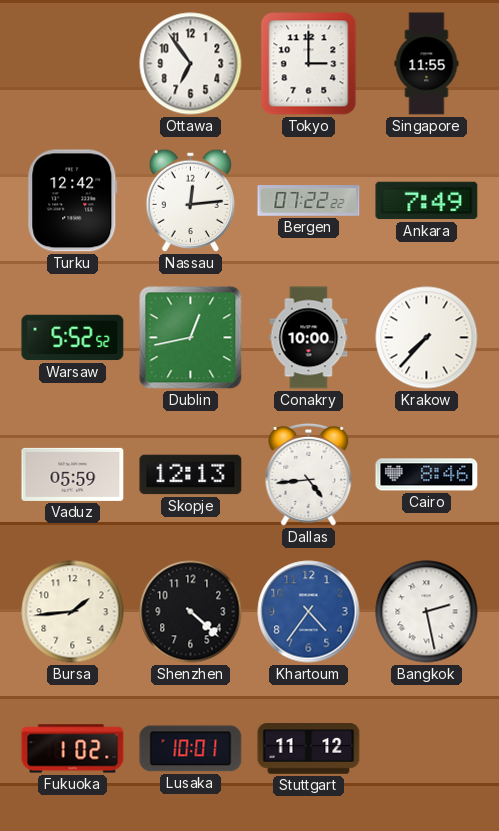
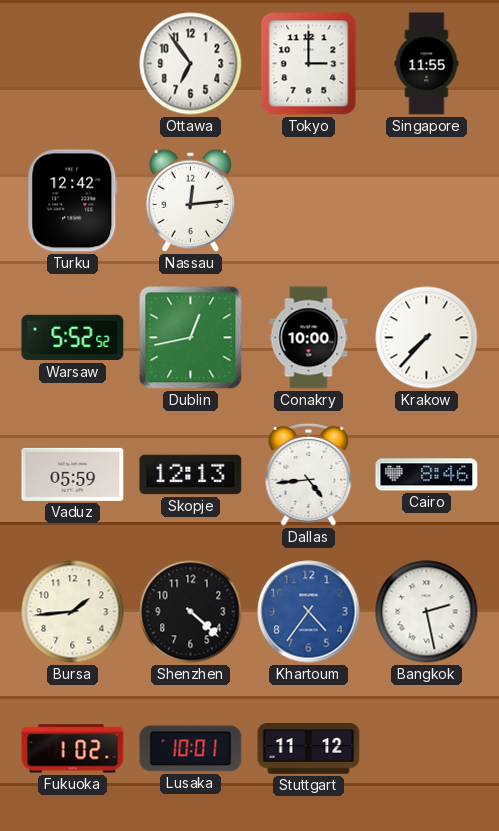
Bergen: 07:22 -> none
Ankara: 7:49 -> none
